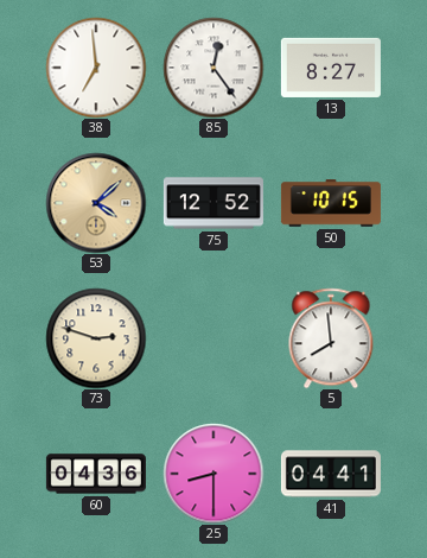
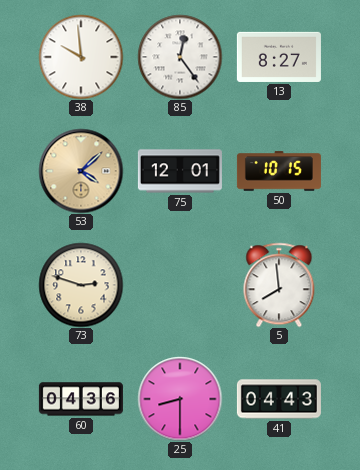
38: 6:59 -> 9:59
75: 12:52 -> 12:01
41: 04:41 -> 04:43
